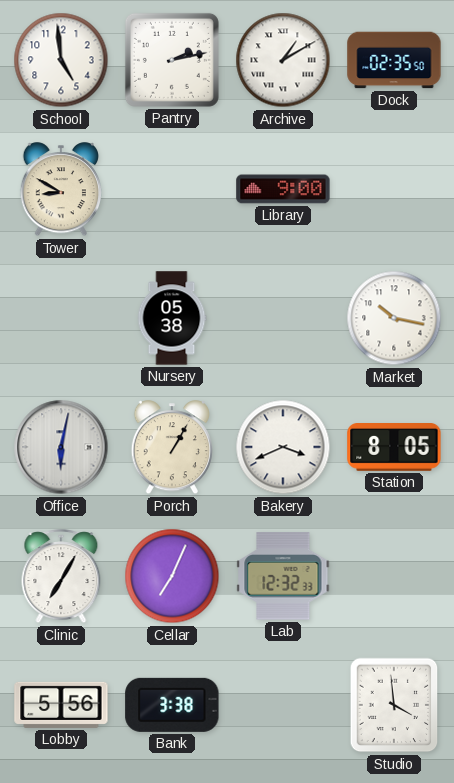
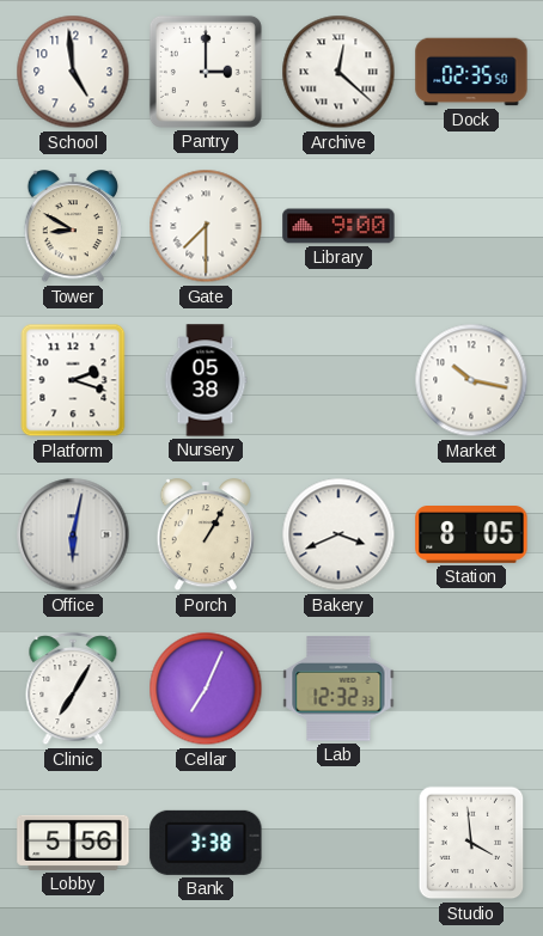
Pantry: 2:13 -> 3:00
Archive: 1:10 -> 12:22
Gate: none -> 7:30
Platform: none -> 2:18
